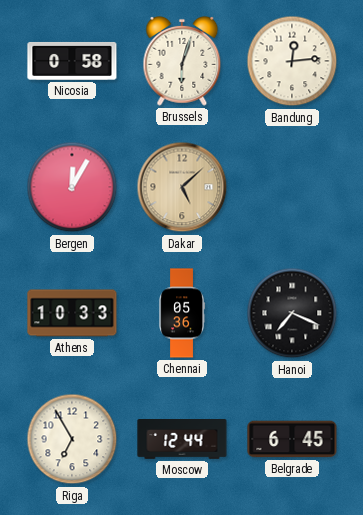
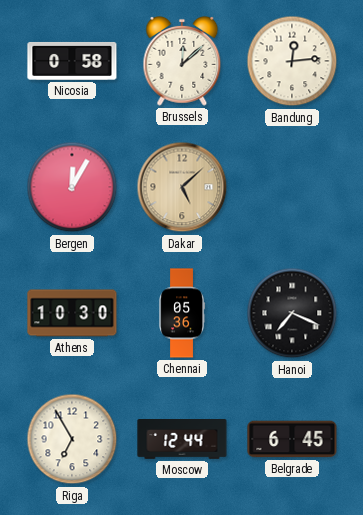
Brussels: 6:03 -> 12:08
Athens: 10:33 -> 10:30
